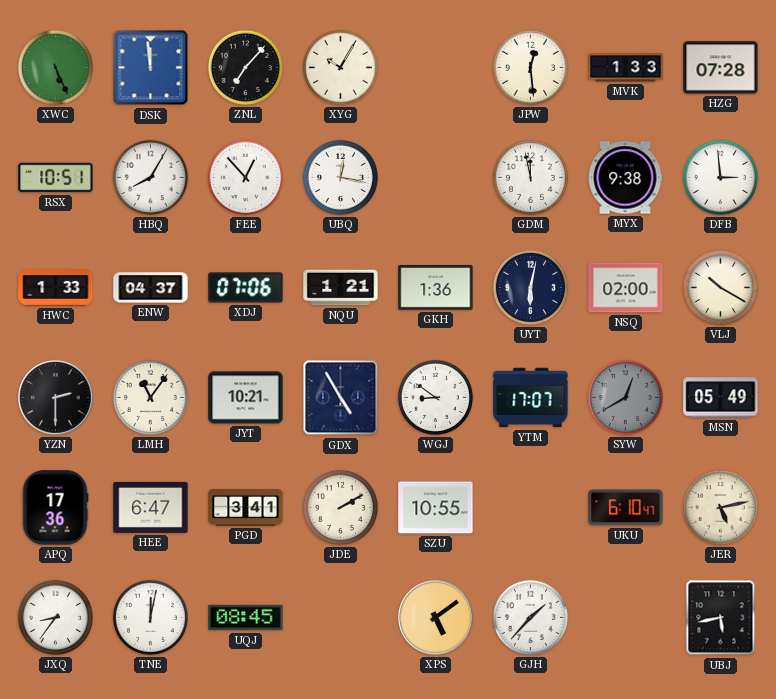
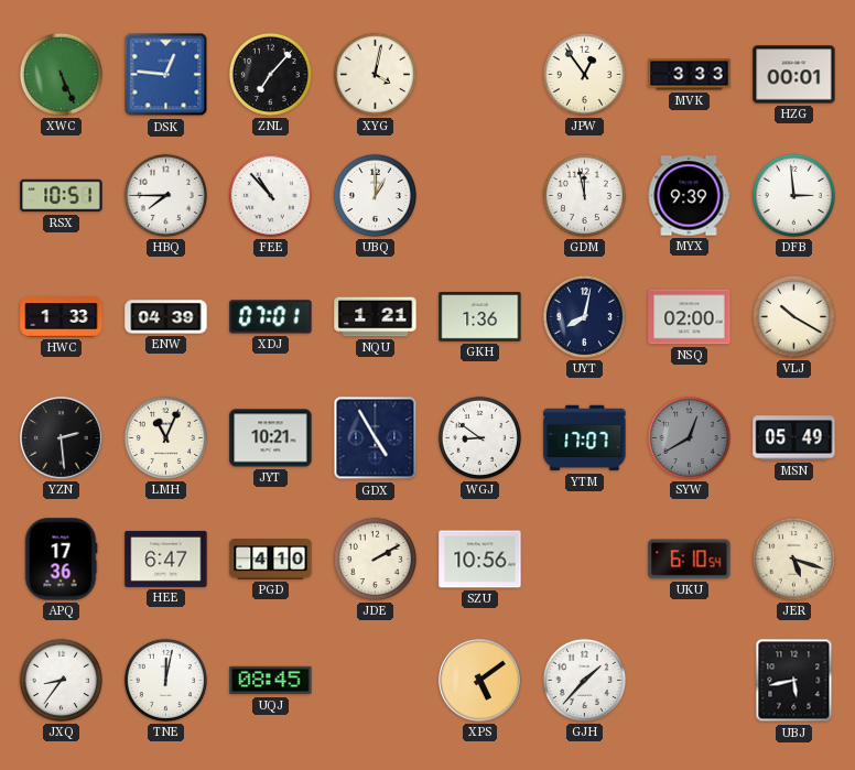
DSK: 11:59 -> 12:46
XYG: 10:05 -> 4:02
JPW: 12:29 -> 12:54
MVK: 1:33 -> 3:33
HZG: 07:28 -> 00:01
HBQ: 8:05 -> 7:45
FEE: 12:53 -> 10:53
UBQ: 12:17 -> 1:00
MYX: 9:38 -> 9:39
ENW: 04:37 -> 04:39
XDJ: 07:06 -> 07:01
UYT: 6:02 -> 8:02
YZN: 2:30 -> 2:29
LMH: 11:06 -> 11:04
PGD: 3:41 -> 4:10
SZU: 10:55 -> 10:56
UKU: 6:10:47 -> 6:10:54
JER: 5:13 -> 5:18
